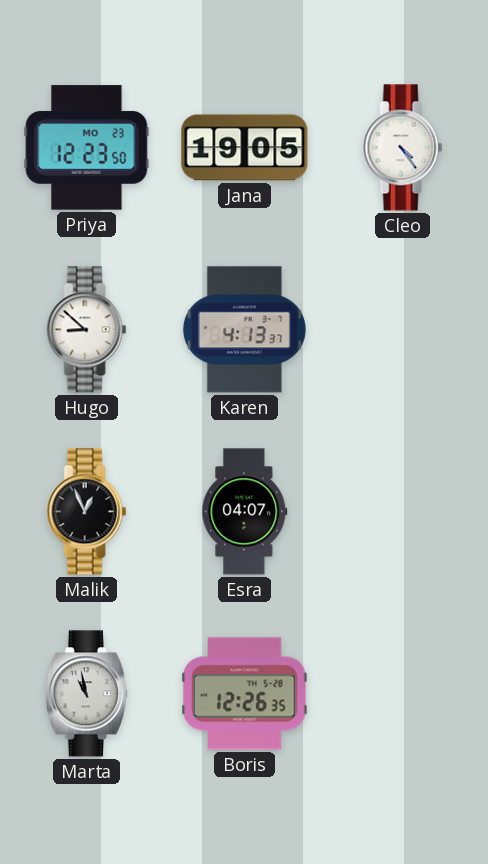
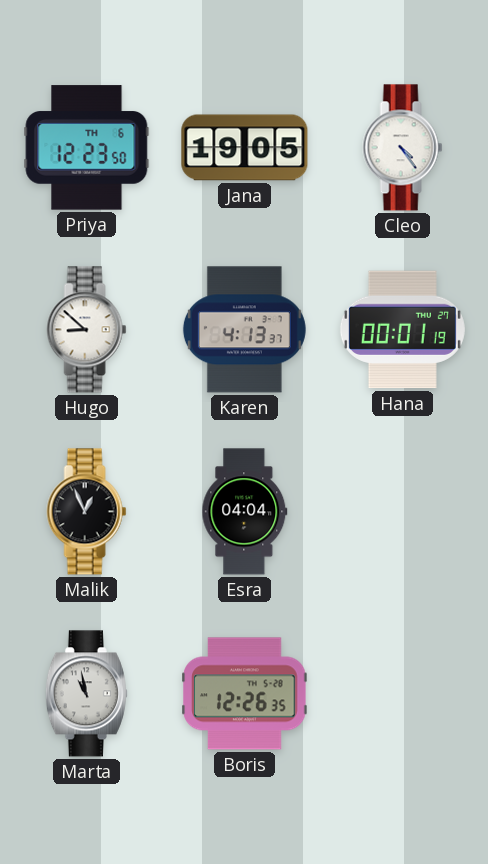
Priya date: MO 23 -> TH 6
Hana: none -> 00:01
Esra: 04:07 -> 04:04
